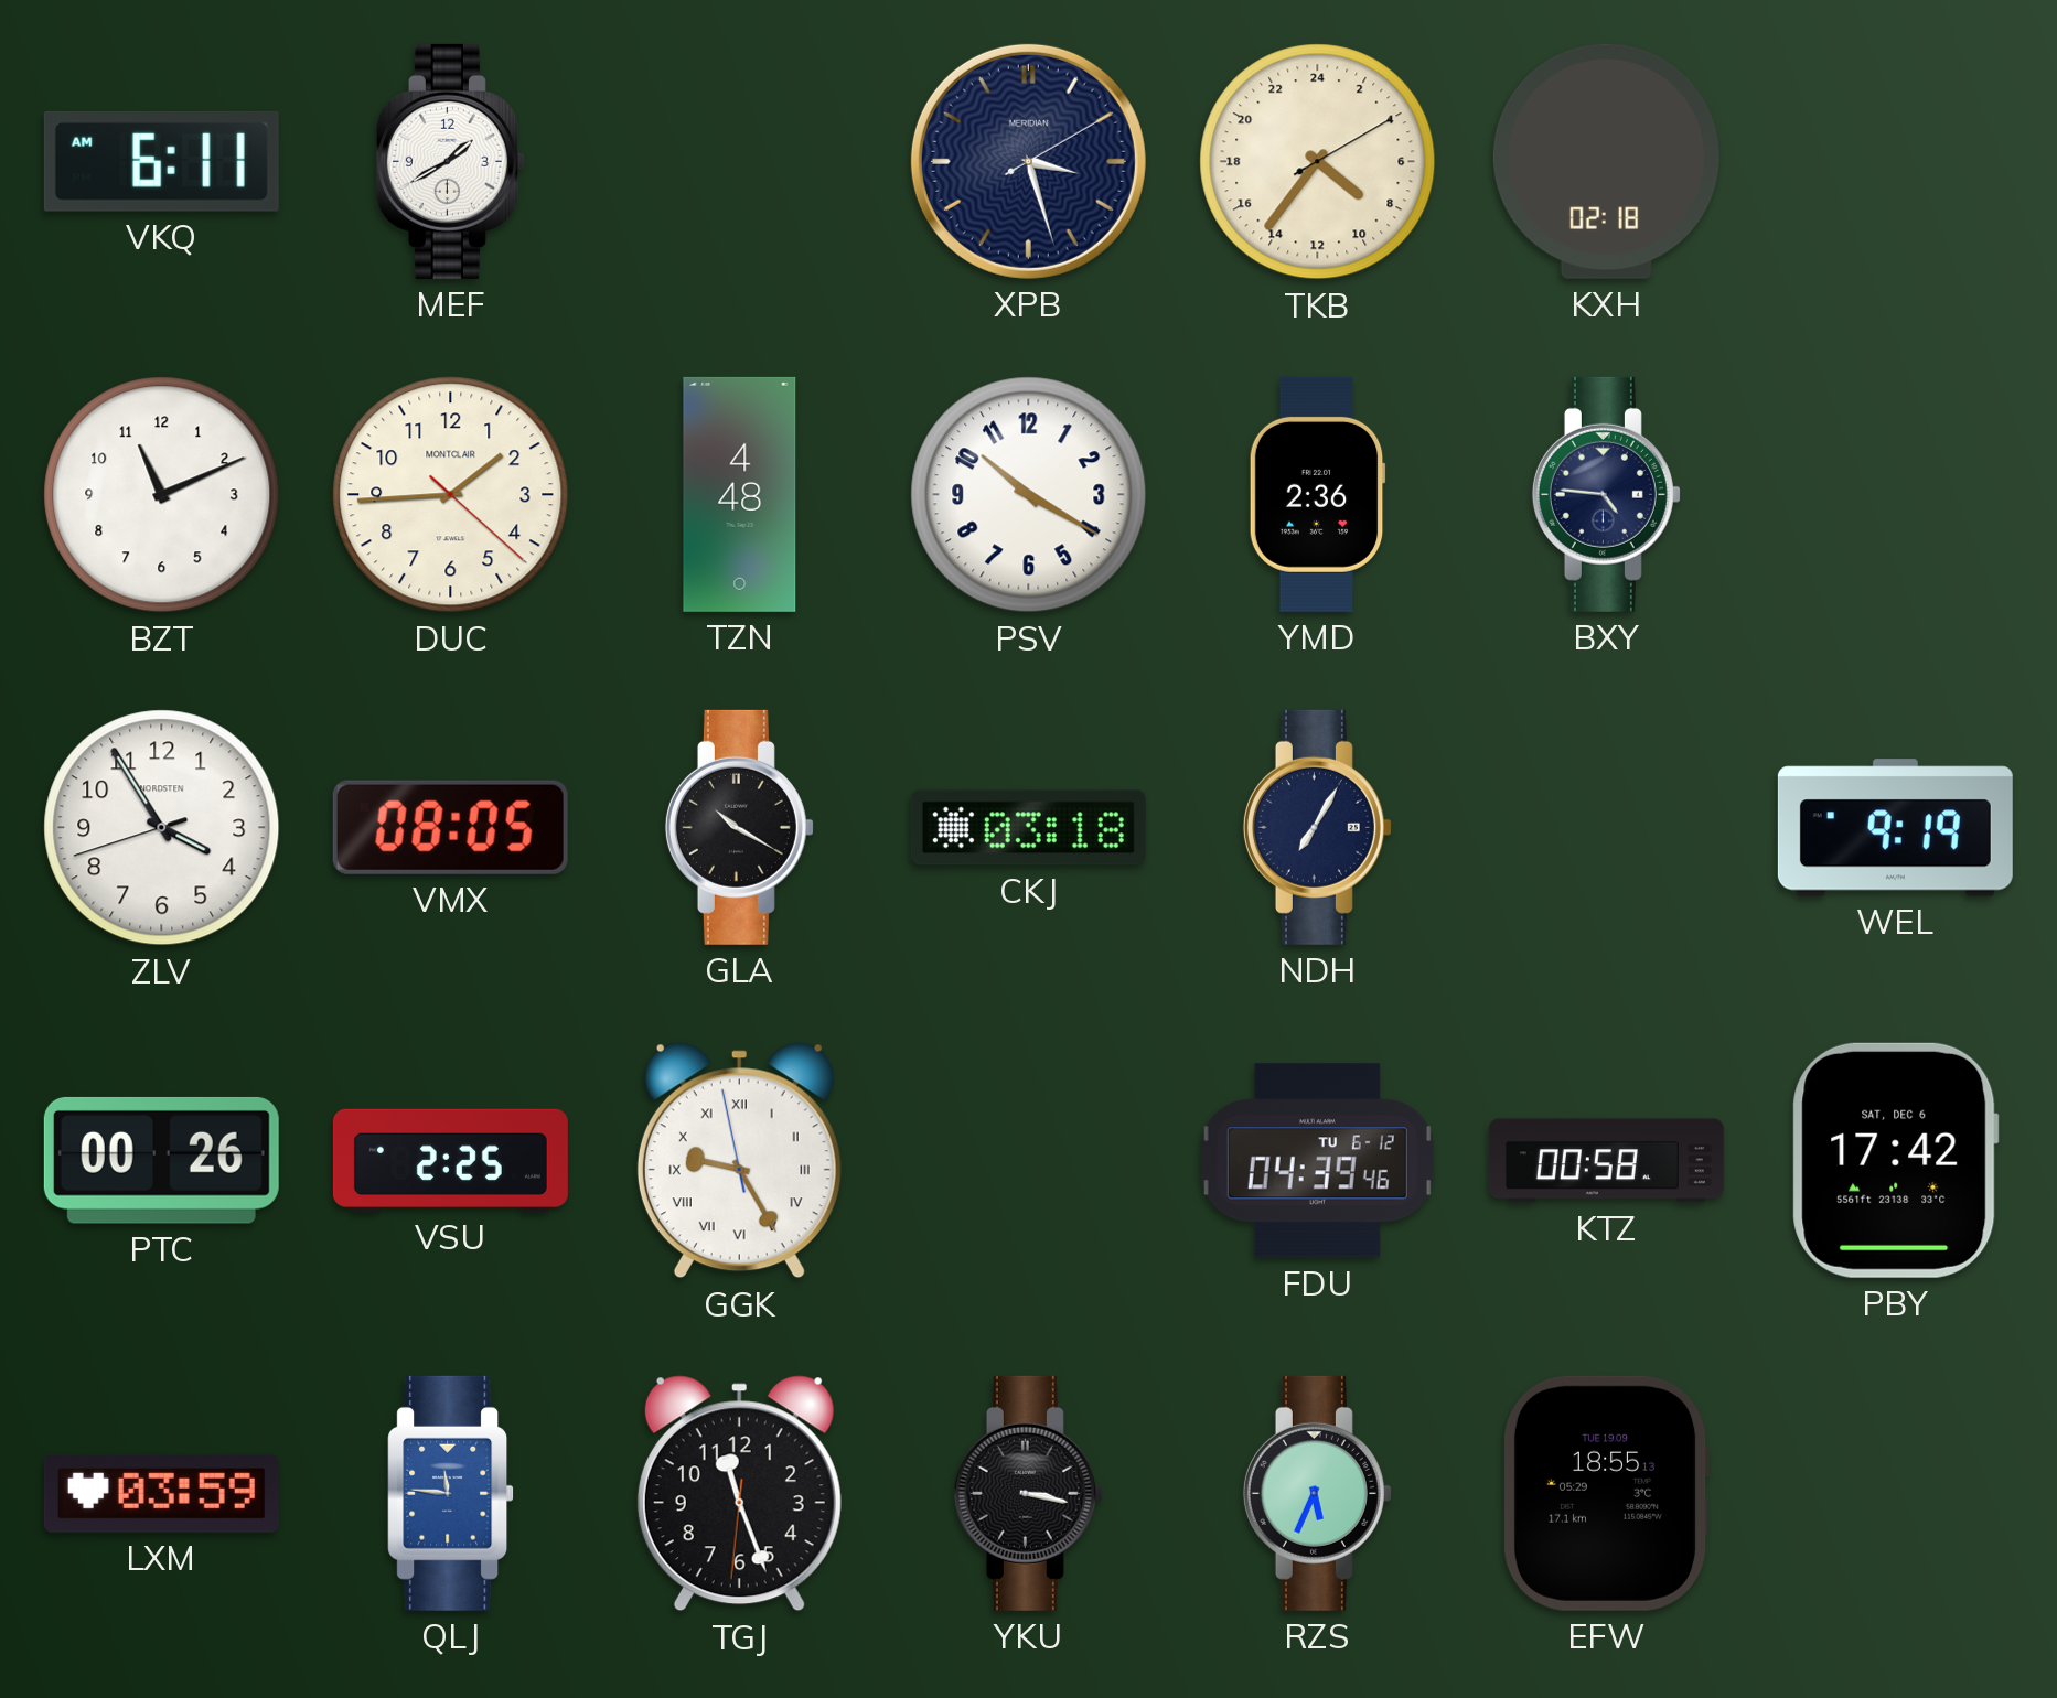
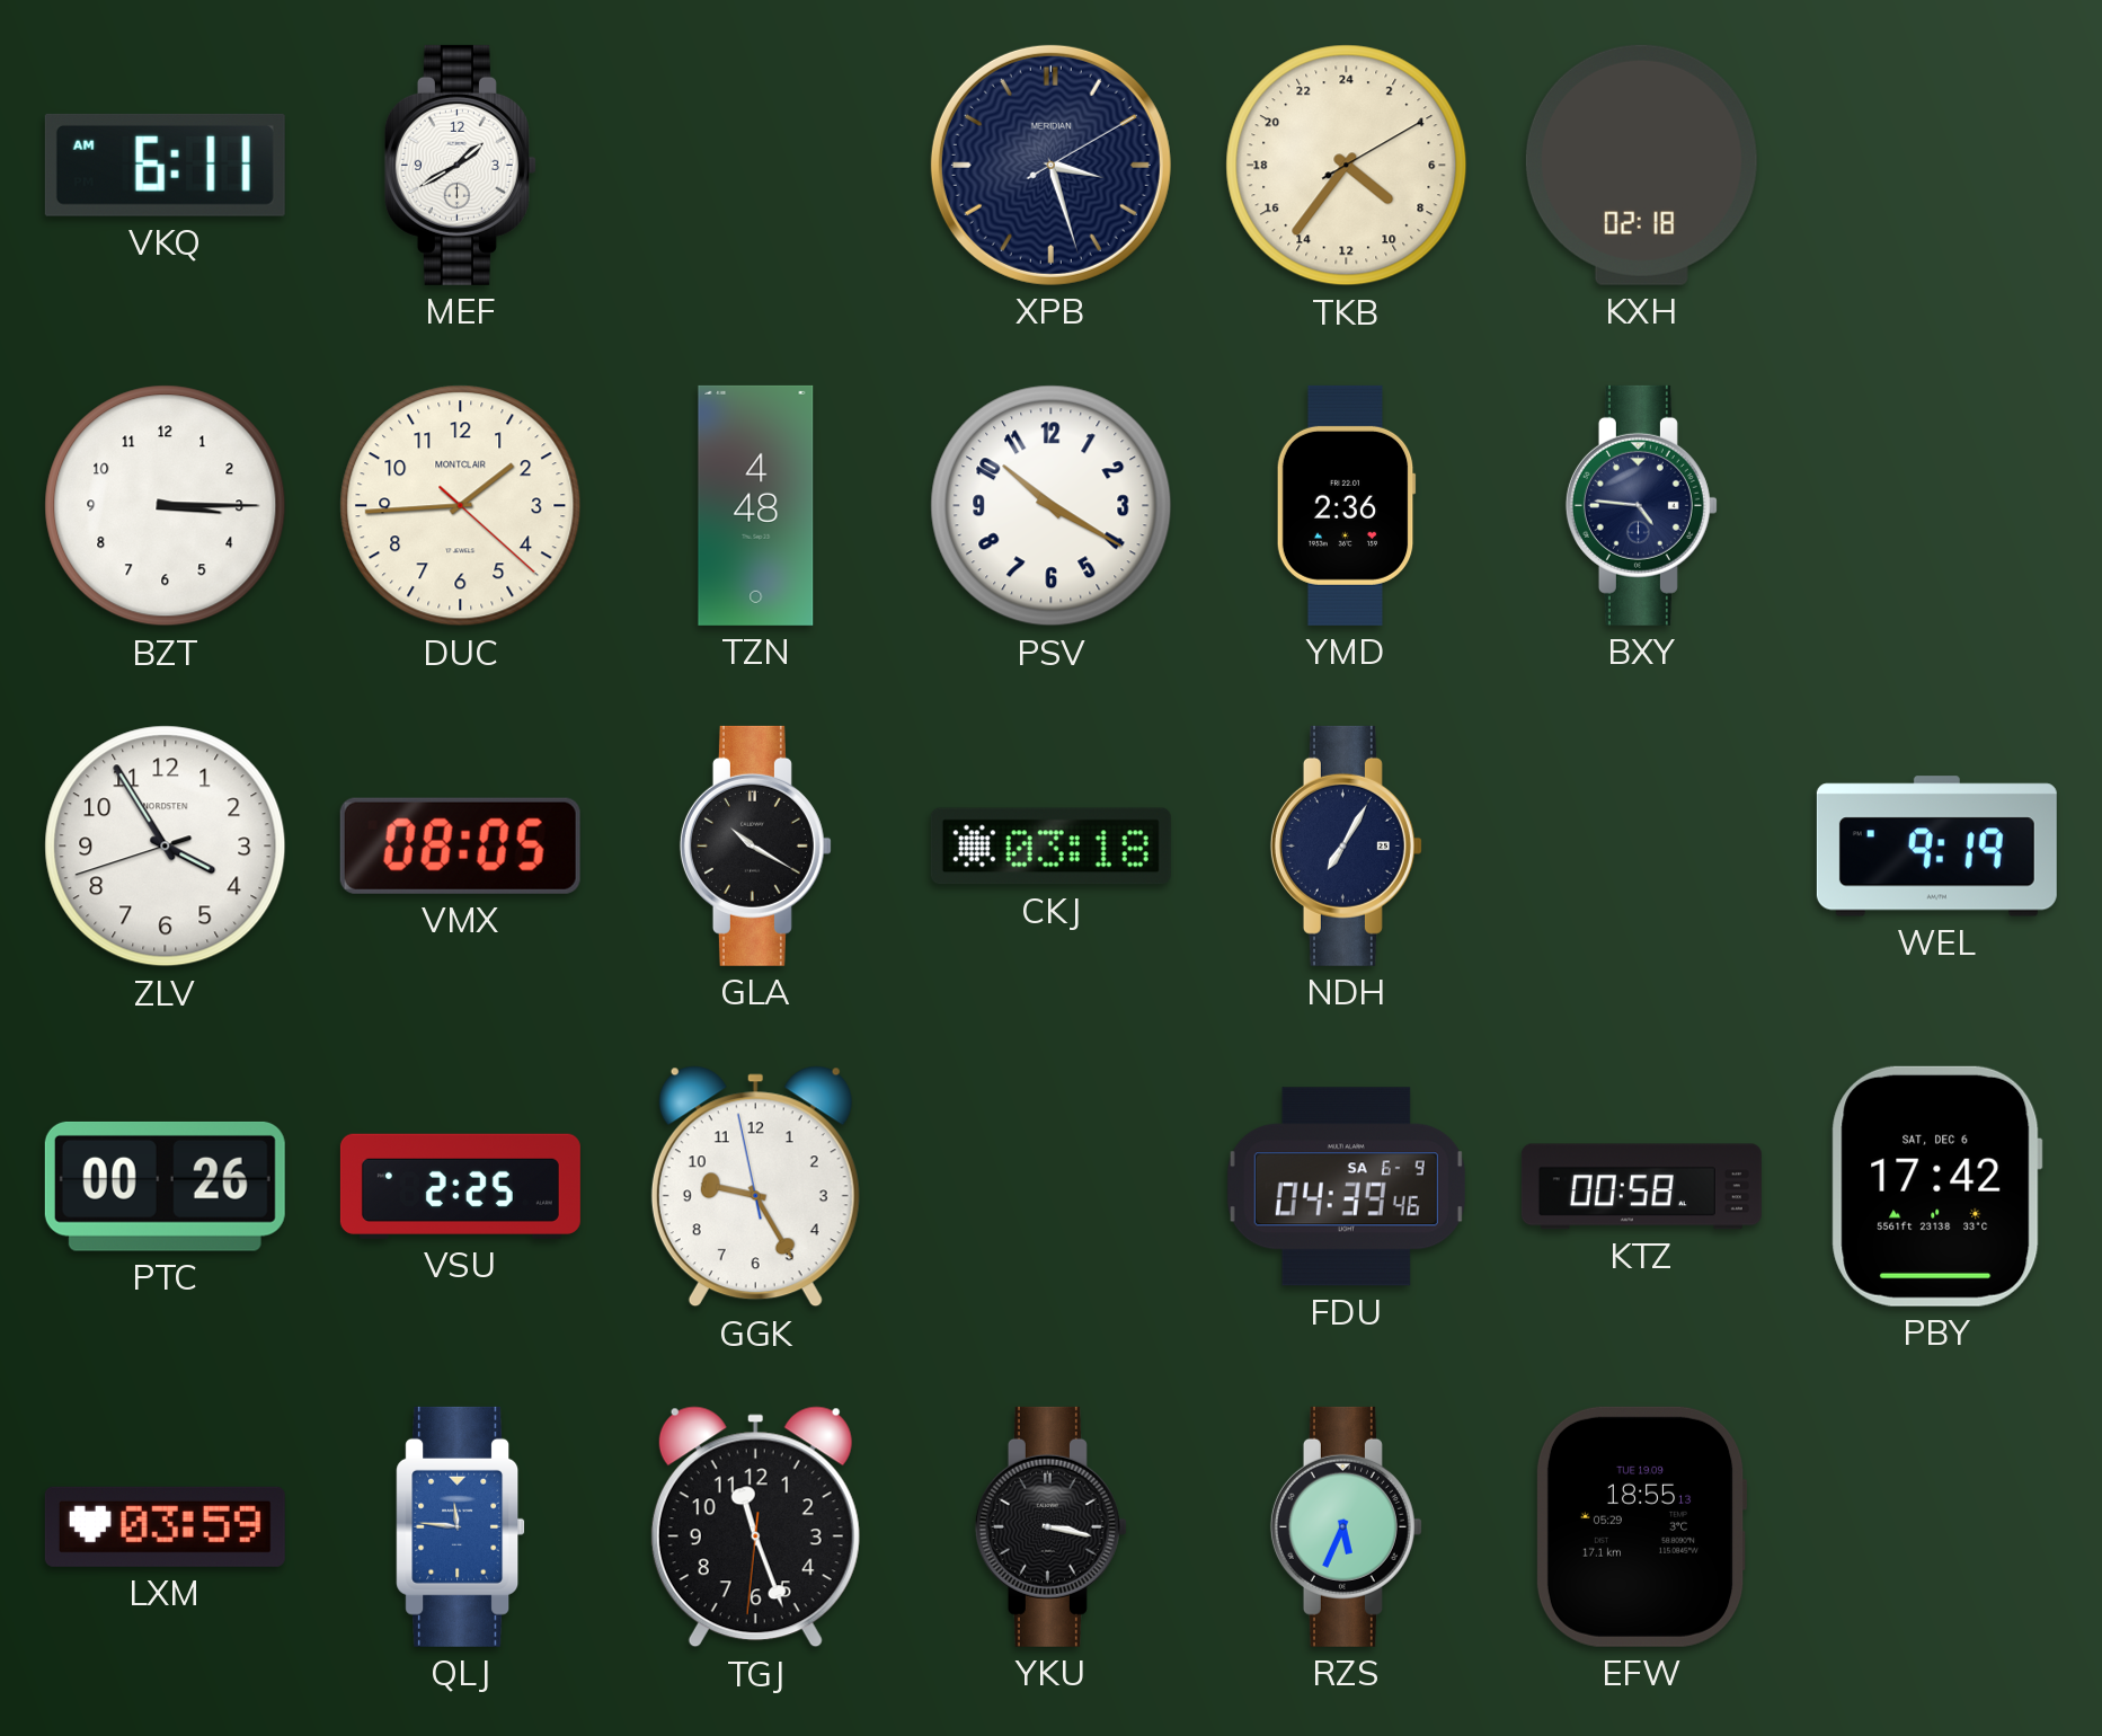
BZT: 11:11 -> 3:15
GGK numerals: Roman -> Arabic
FDU date: TU 6-12 -> SA 6-9
